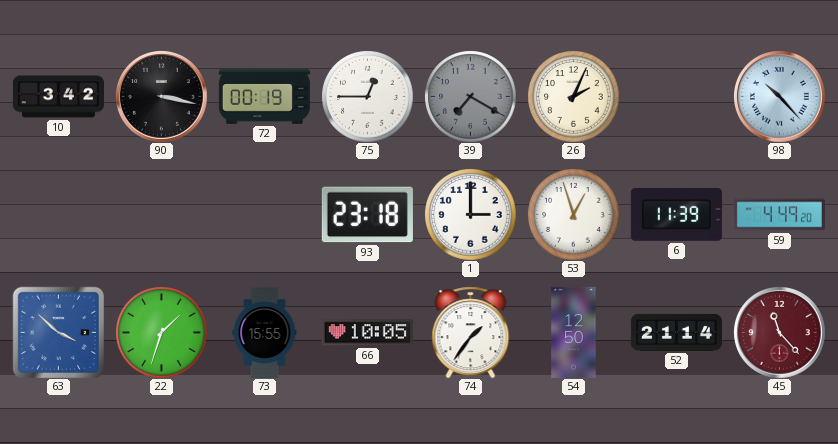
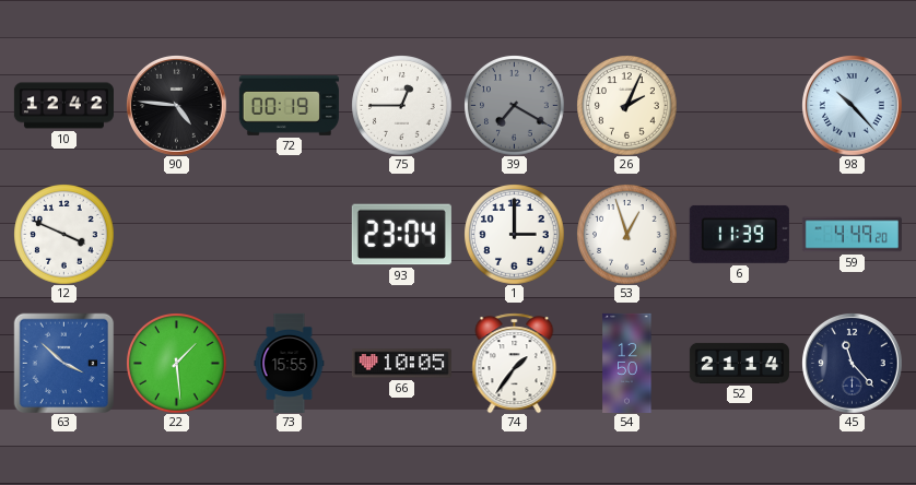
10: 3:42 -> 12:42
90: 3:17 -> 4:46
12: none -> 3:49
93: 23:18 -> 23:04
22: 1:33 -> 1:29
45 dial: burgundy -> navy
